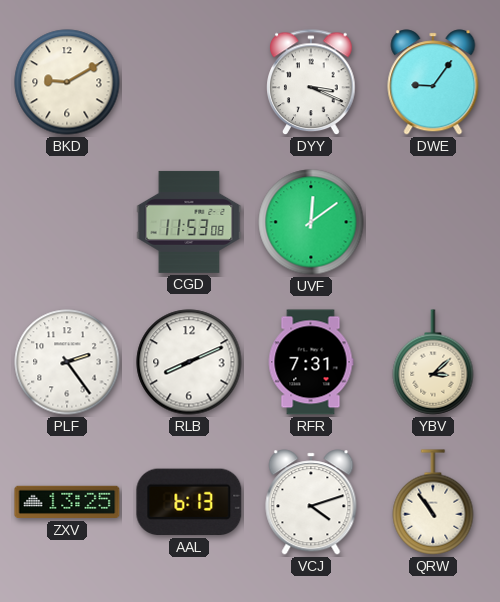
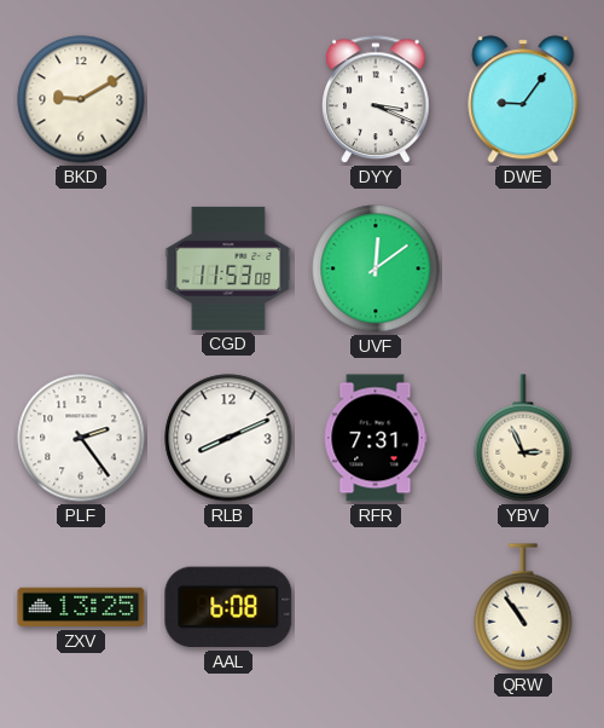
YBV: 3:08 -> 2:56
AAL: 6:13 -> 6:08
VCJ: 4:12 -> none
